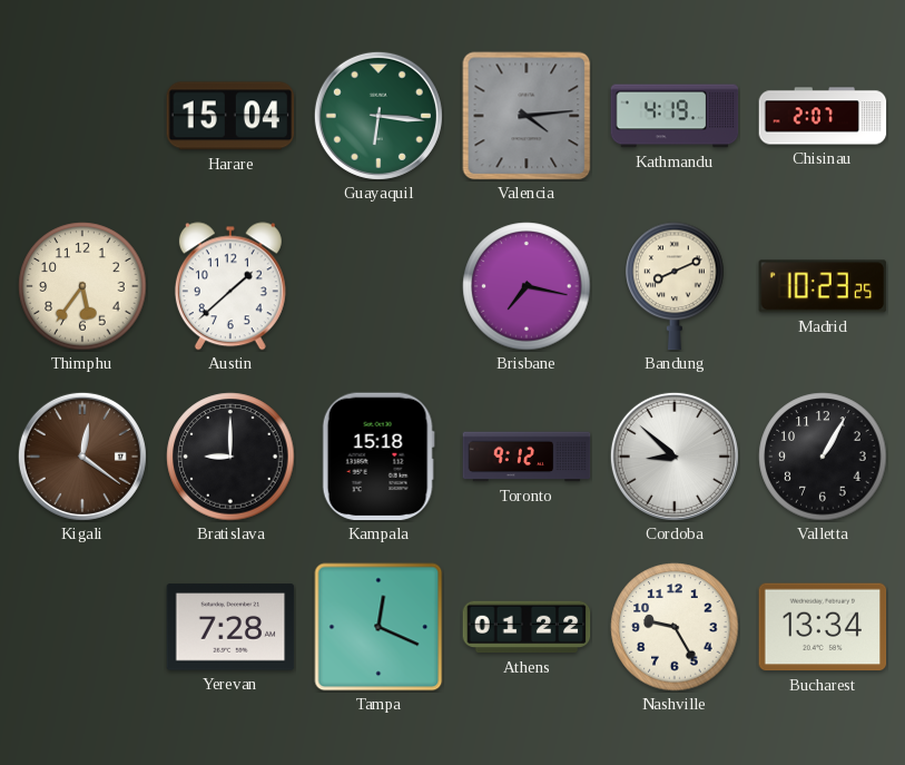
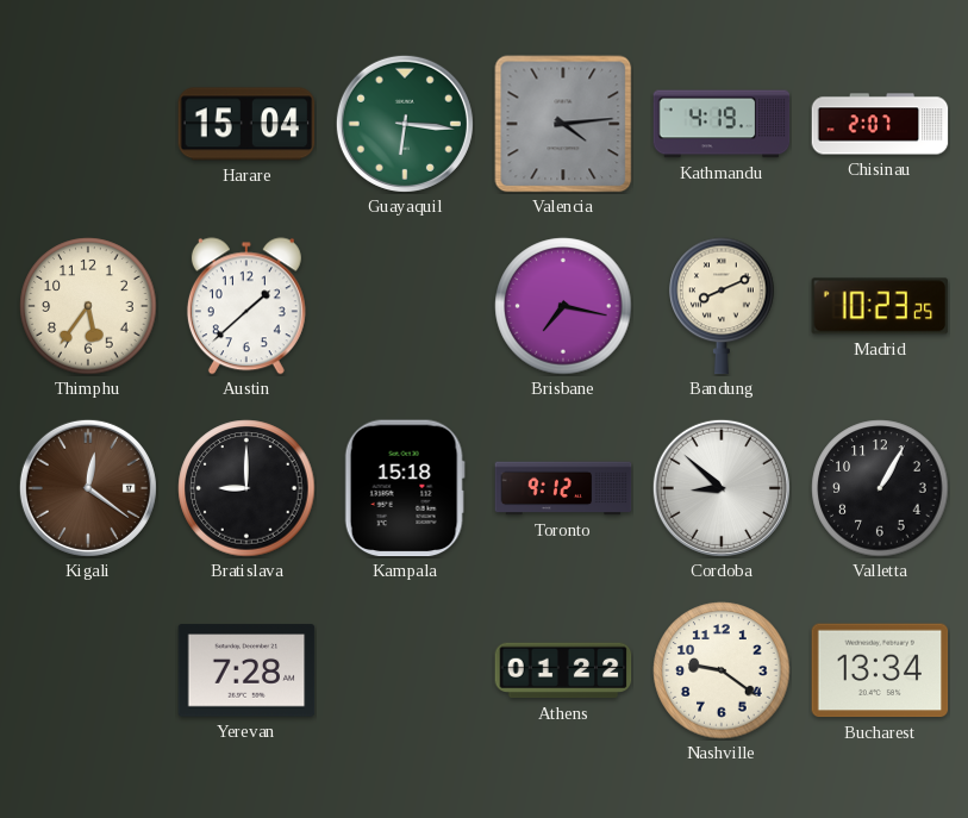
Tampa: 12:19 -> none
Nashville: 9:25 -> 9:21
